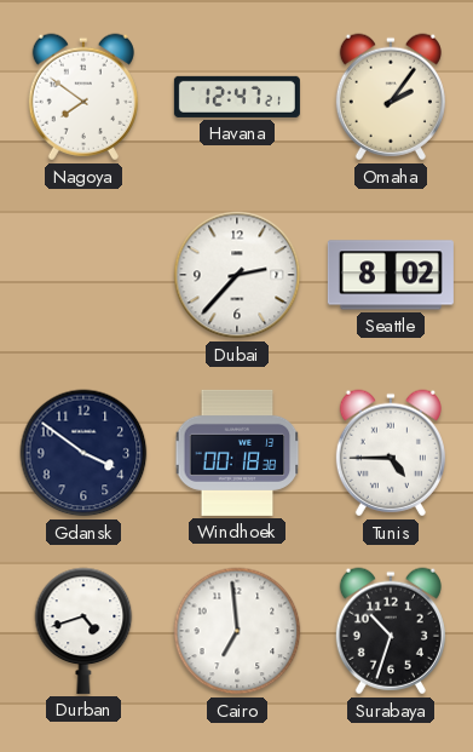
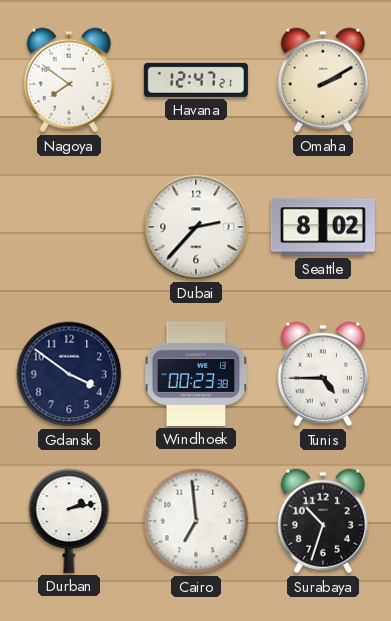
Omaha: 2:06 -> 2:10
Windhoek: 00:18 -> 00:23
Durban: 4:42 -> 2:13
